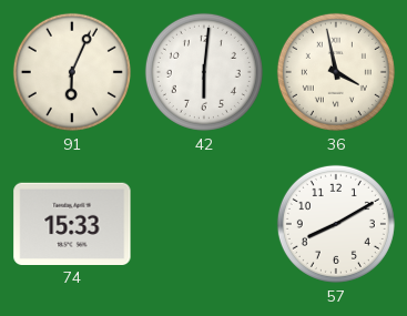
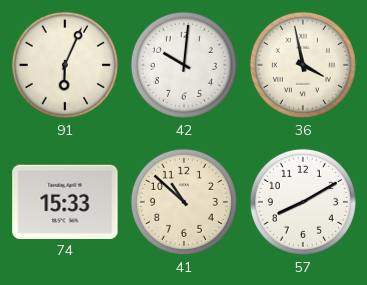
42: 6:01 -> 10:01
41: none -> 10:52
